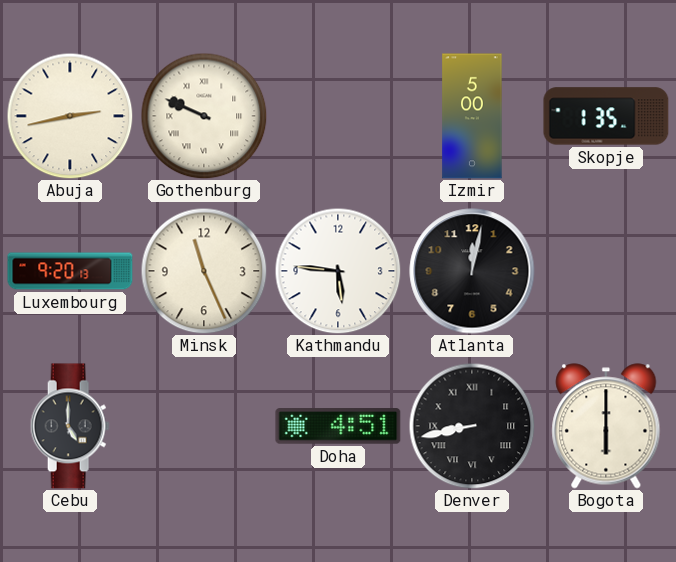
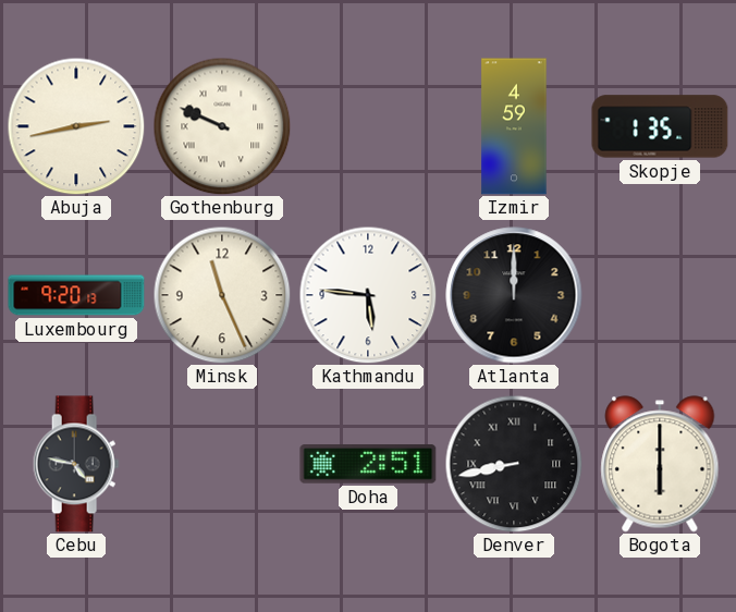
Izmir: 5:00 -> 4:59
Atlanta: 12:02 -> 12:00
Cebu: 5:00 -> 4:47
Doha: 4:51 -> 2:51
